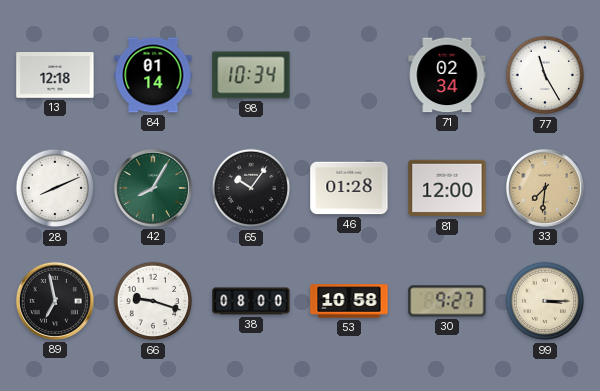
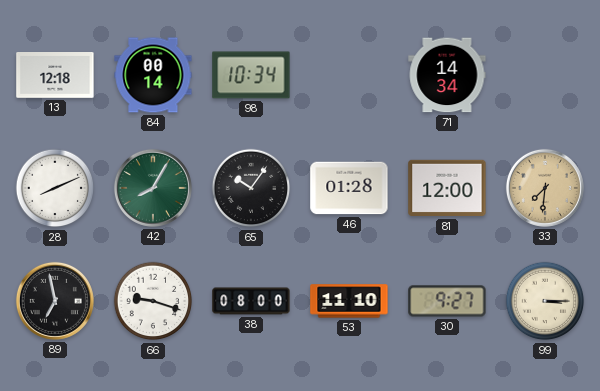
84: 01:14 -> 00:14
71: 02:34 -> 14:34
77: 11:25 -> none
53: 10:58 -> 11:10
